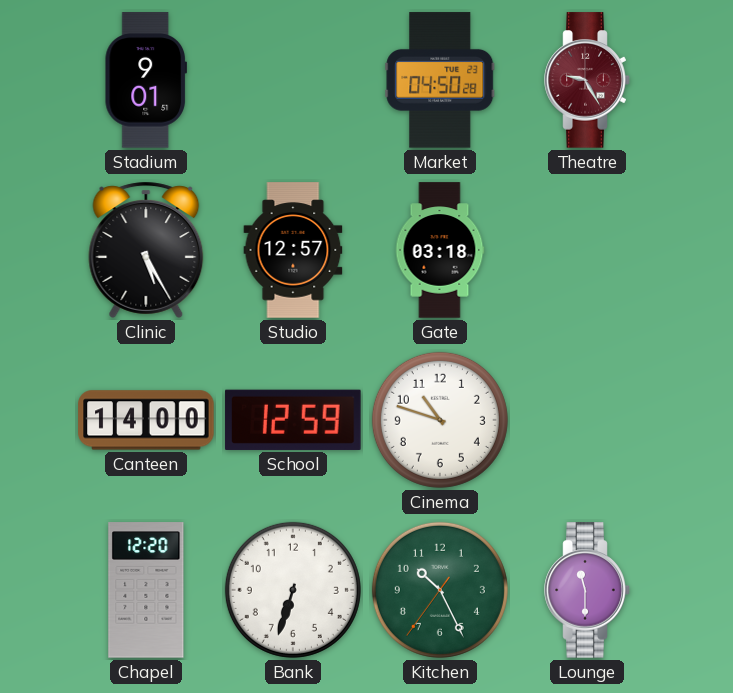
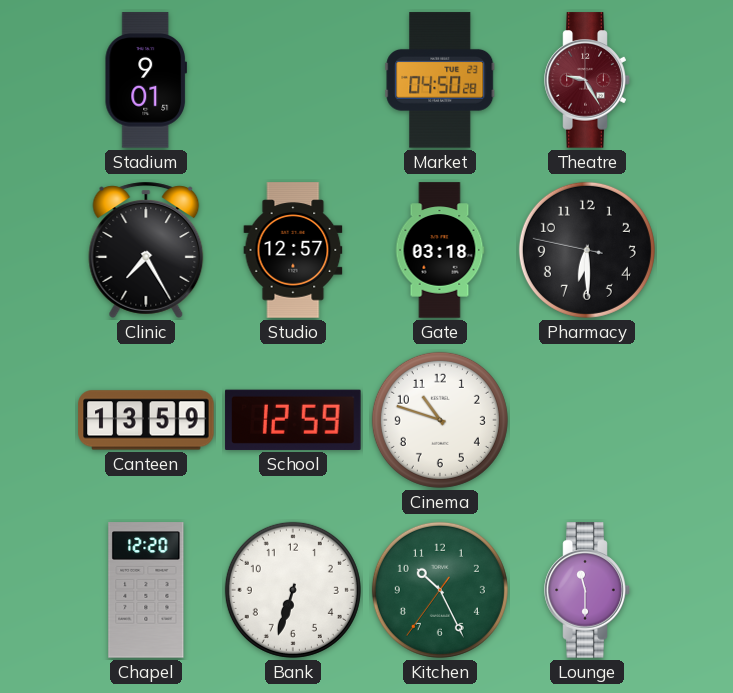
Clinic: 5:25 -> 7:25
Pharmacy: none -> 6:29
Canteen: 14:00 -> 13:59
